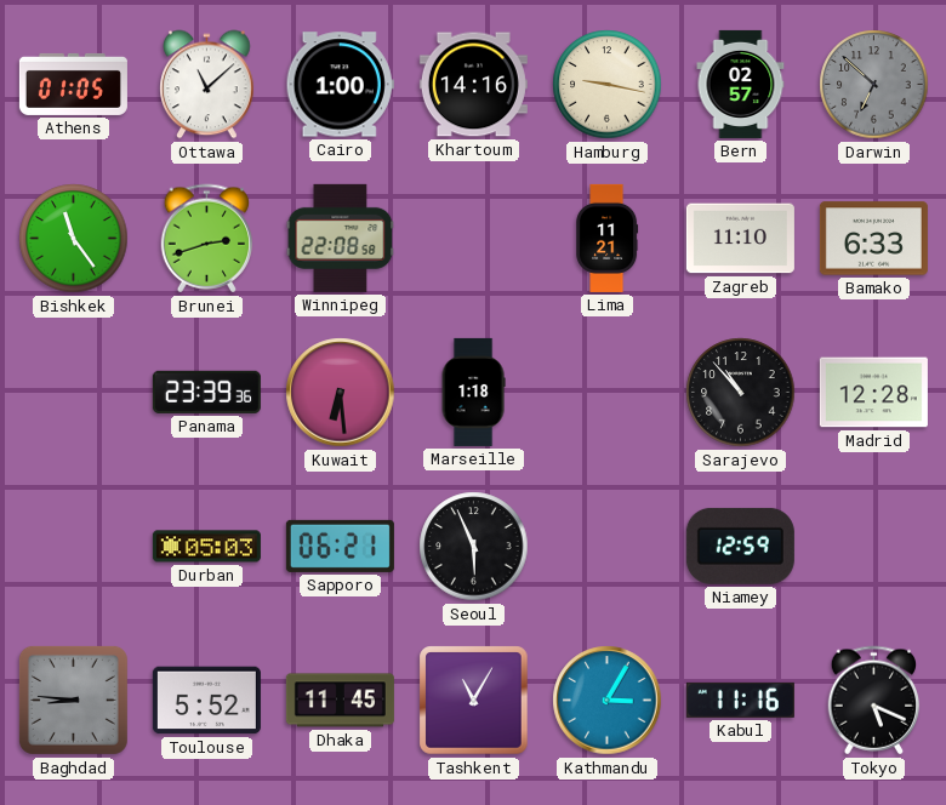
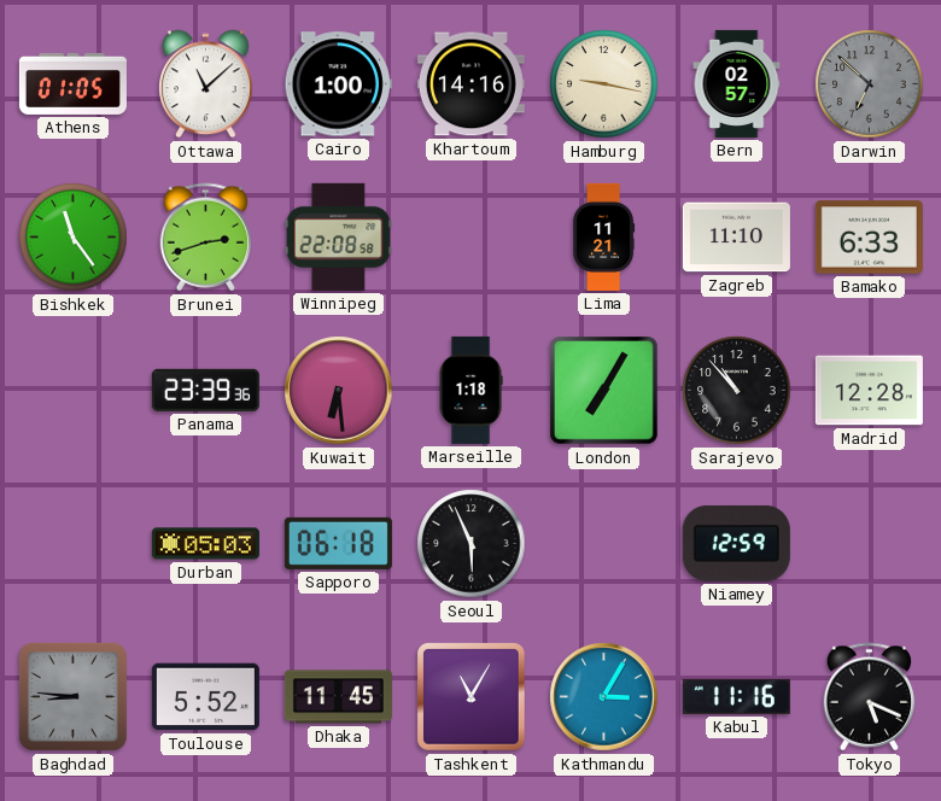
London: none -> 7:05
Sapporo: 06:21 -> 06:18
